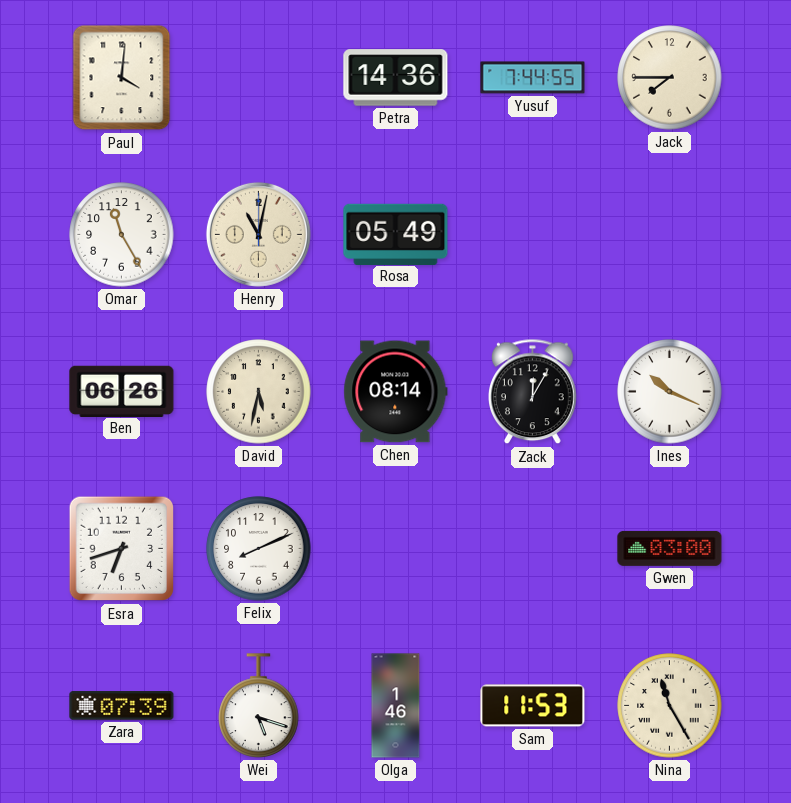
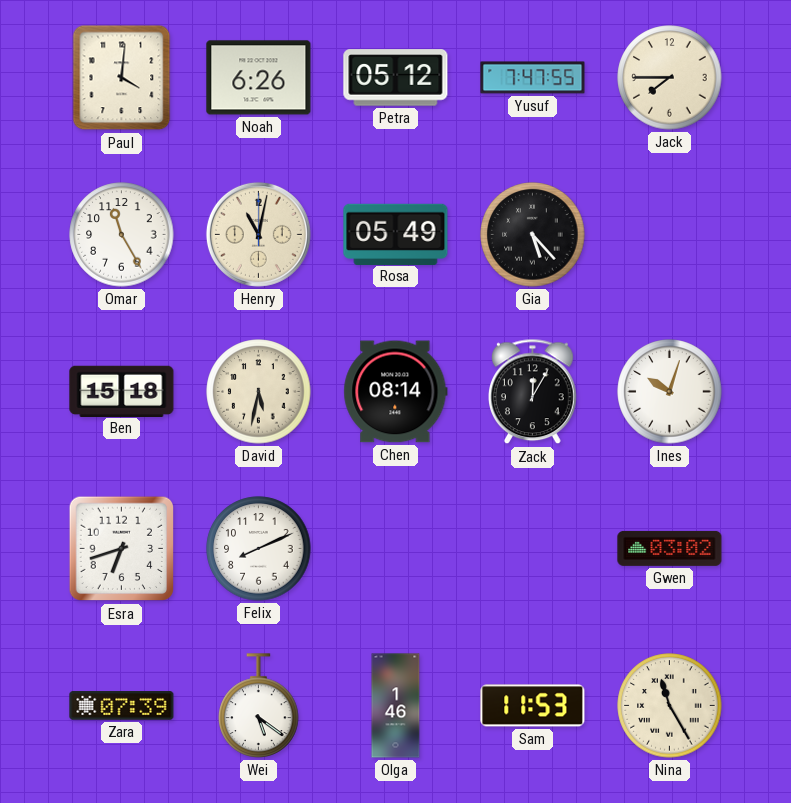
Noah: none -> 6:26
Petra: 14:36 -> 05:12
Yusuf: 7:44 -> 7:47
Gia: none -> 5:23
Ben: 06:26 -> 15:18
Ines: 10:19 -> 10:03
Gwen: 03:00 -> 03:02
Wei: 5:18 -> 5:21
